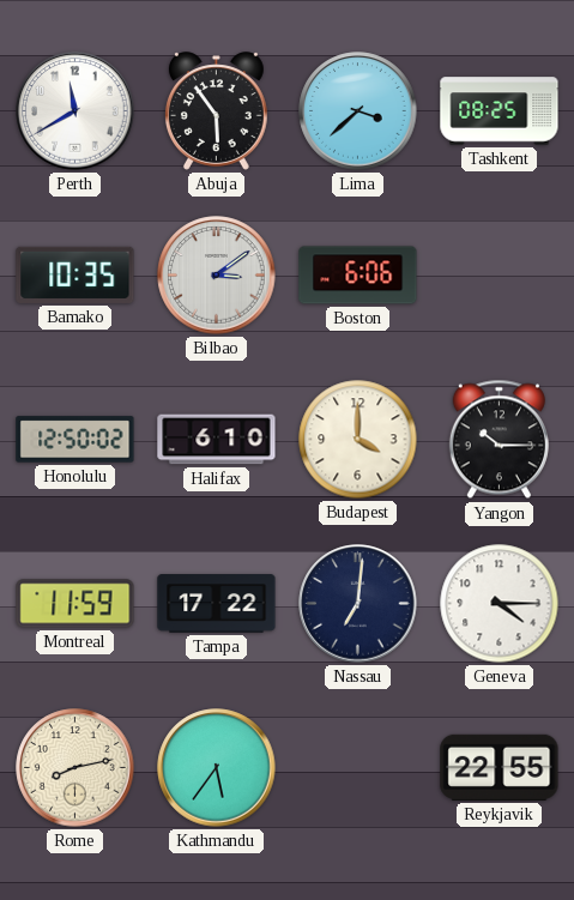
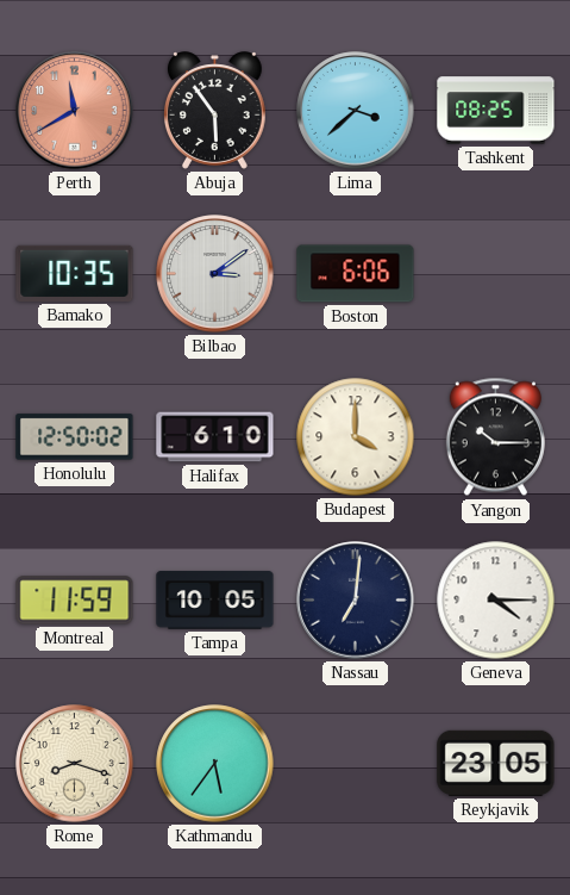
Perth dial: white -> salmon
Tampa: 17:22 -> 10:05
Rome: 8:13 -> 8:18
Reykjavik: 22:55 -> 23:05
